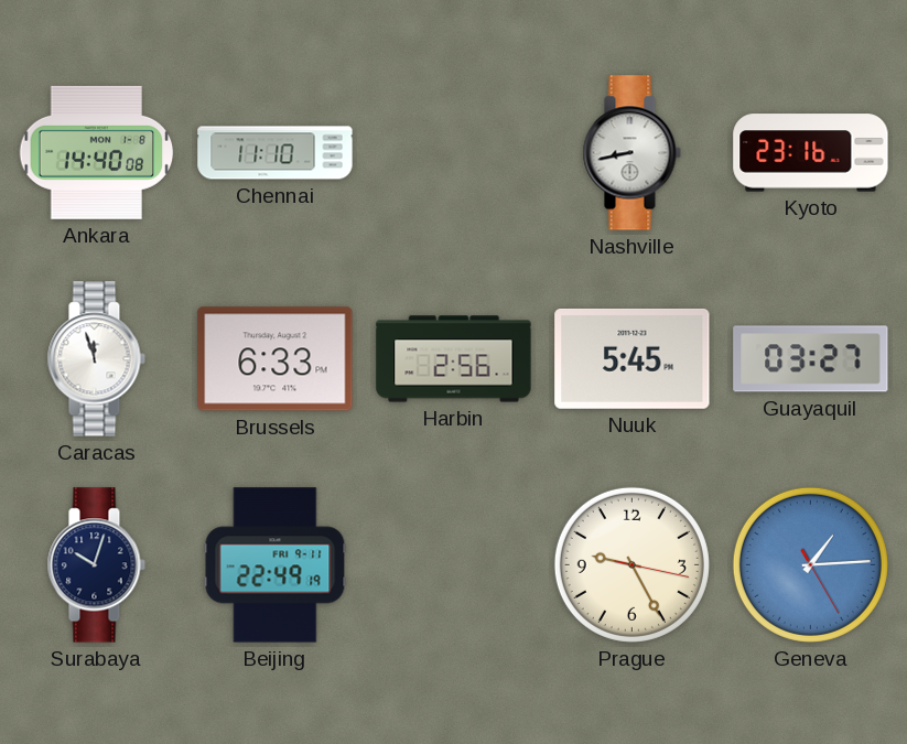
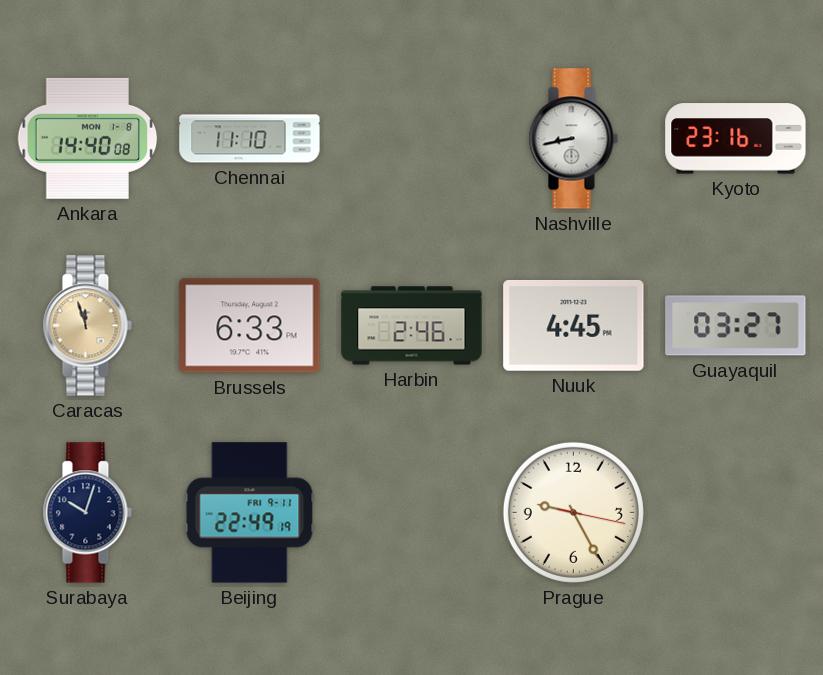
Caracas dial: white -> champagne
Harbin: 2:56 -> 2:46
Nuuk: 5:45 -> 4:45
Geneva: 1:14 -> none
